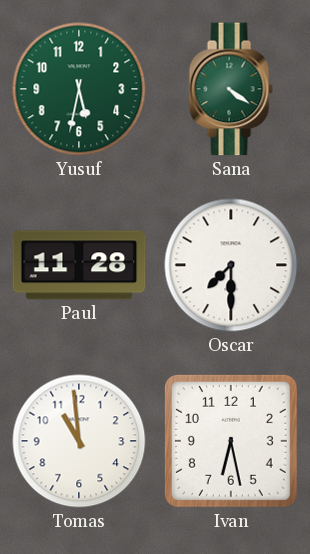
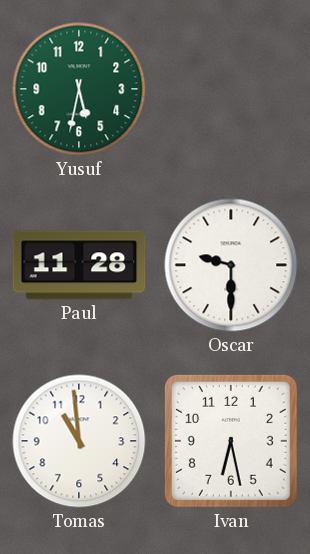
Sana: 4:21 -> none
Oscar: 7:30 -> 9:30
